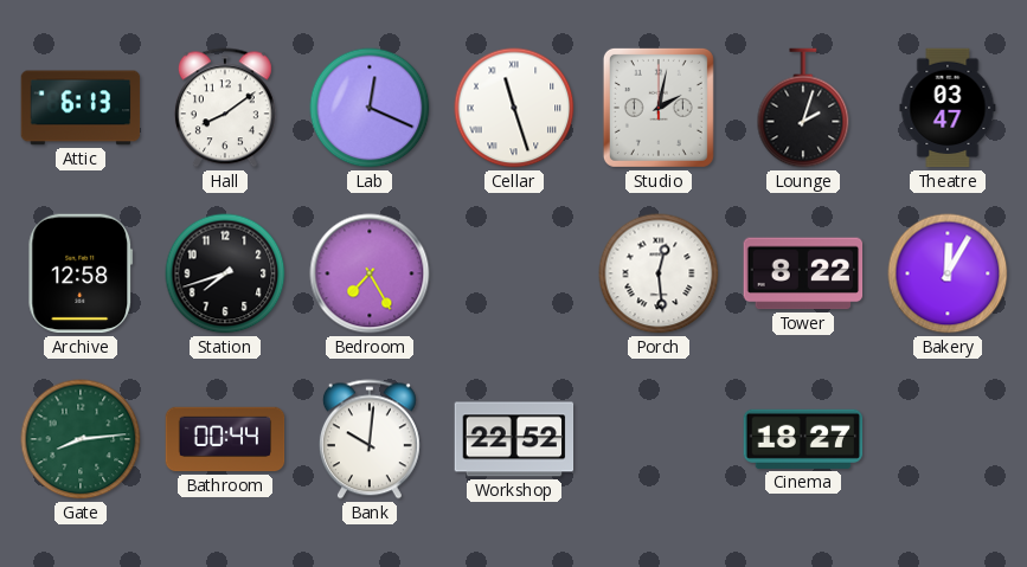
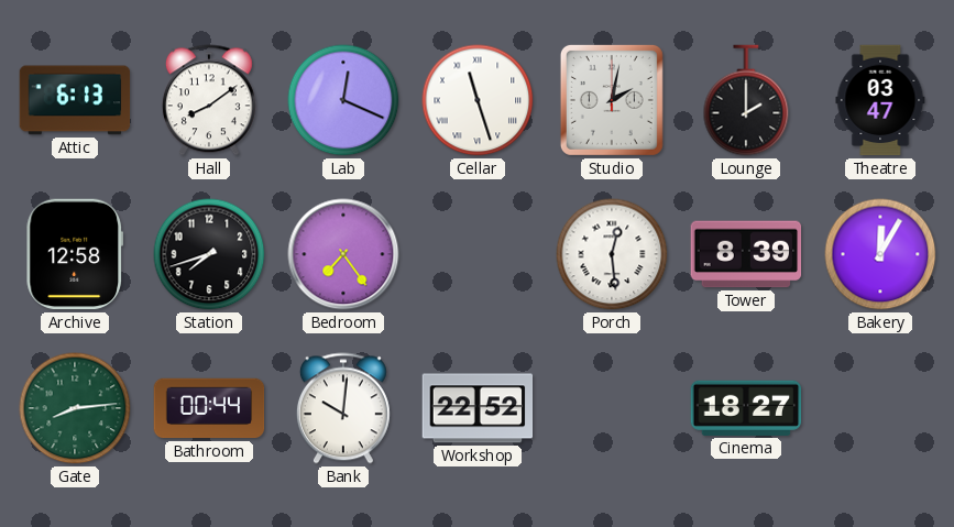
Lounge: 2:03 -> 2:00
Bedroom: 7:25 -> 7:24
Tower: 8:22 -> 8:39
